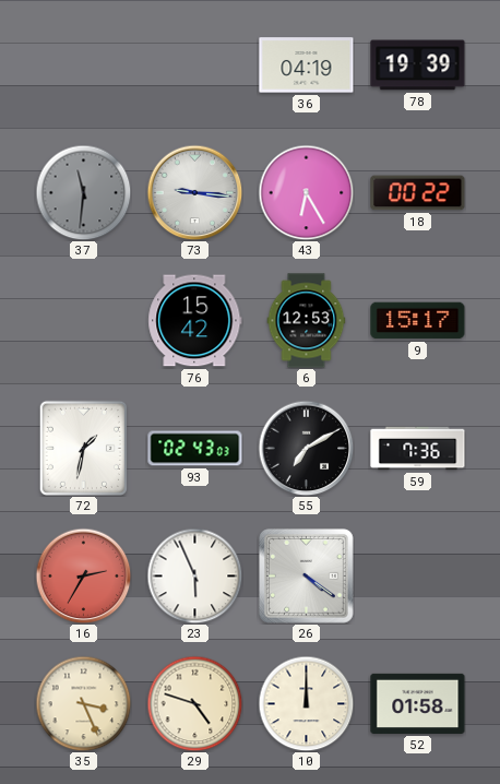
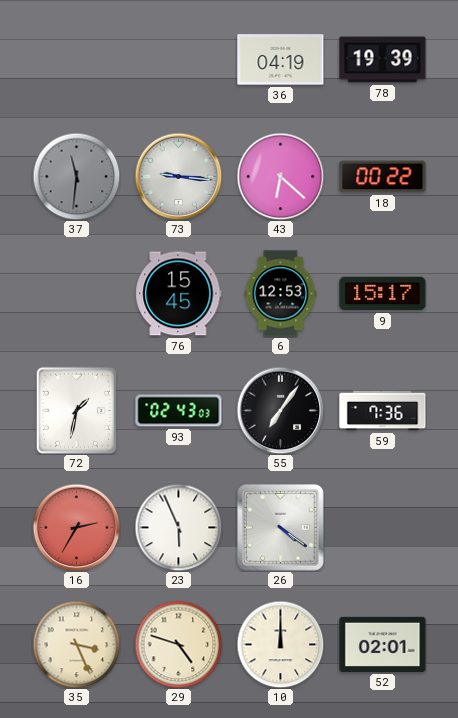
43: 6:25 -> 6:22
76: 15:42 -> 15:45
55: 7:10 -> 7:06
52: 01:58 -> 02:01
